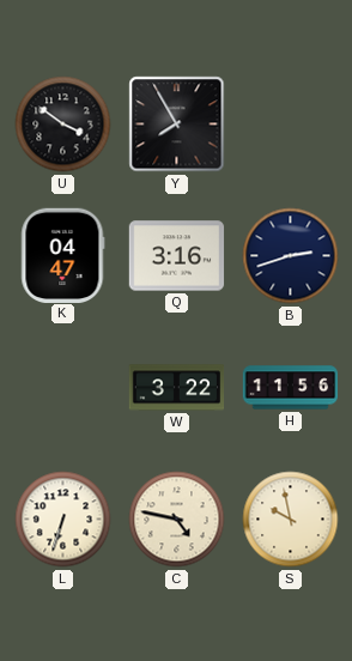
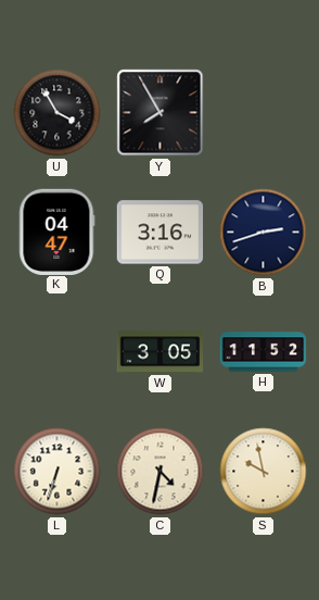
U: 3:51 -> 3:55
W: 3:22 -> 3:05
H: 11:56 -> 11:52
C: 4:47 -> 4:32
